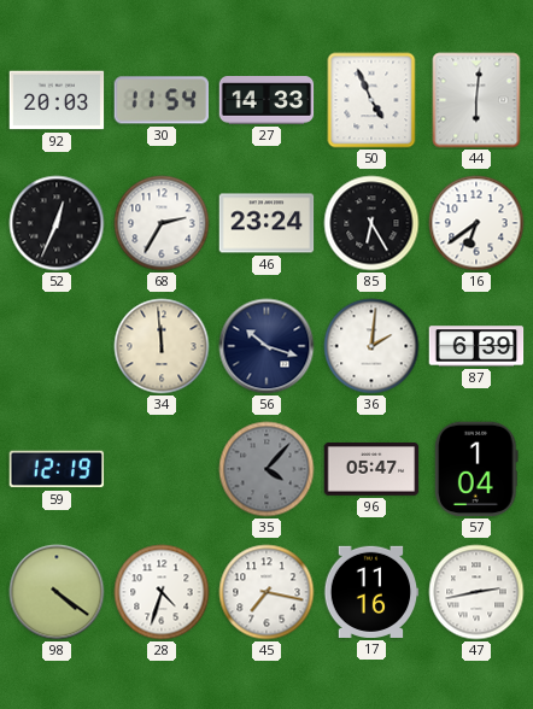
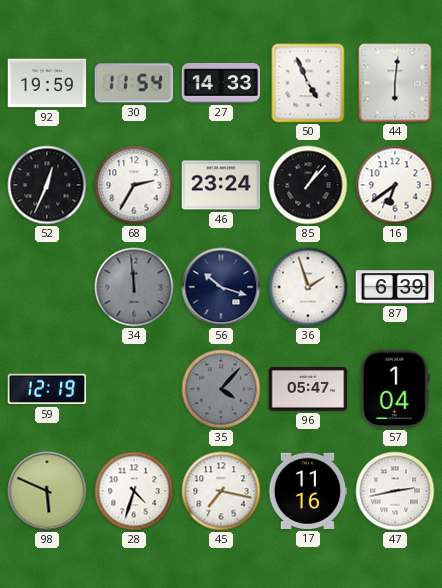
92: 20:03 -> 19:59
85: 6:25 -> 1:07
34 dial: cream -> grey
36: 2:01 -> 1:57
98: 4:21 -> 5:49
